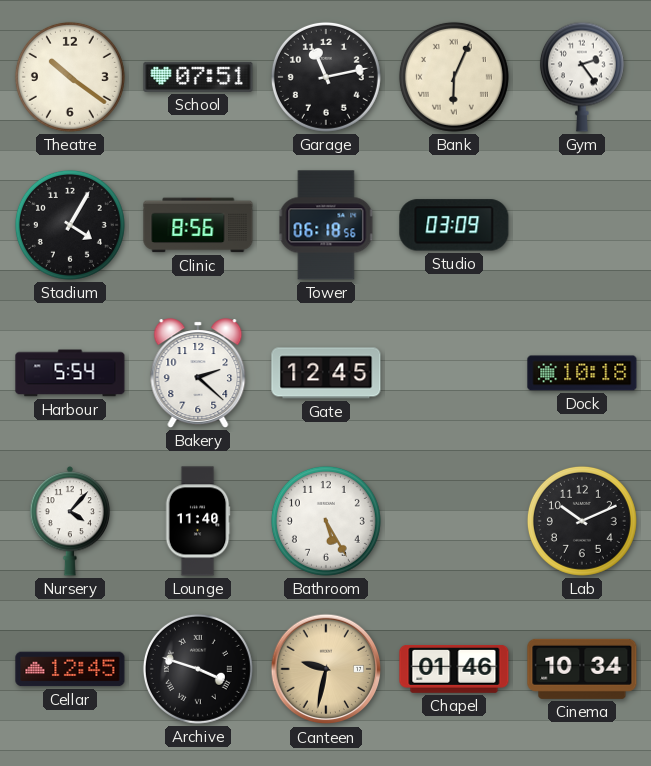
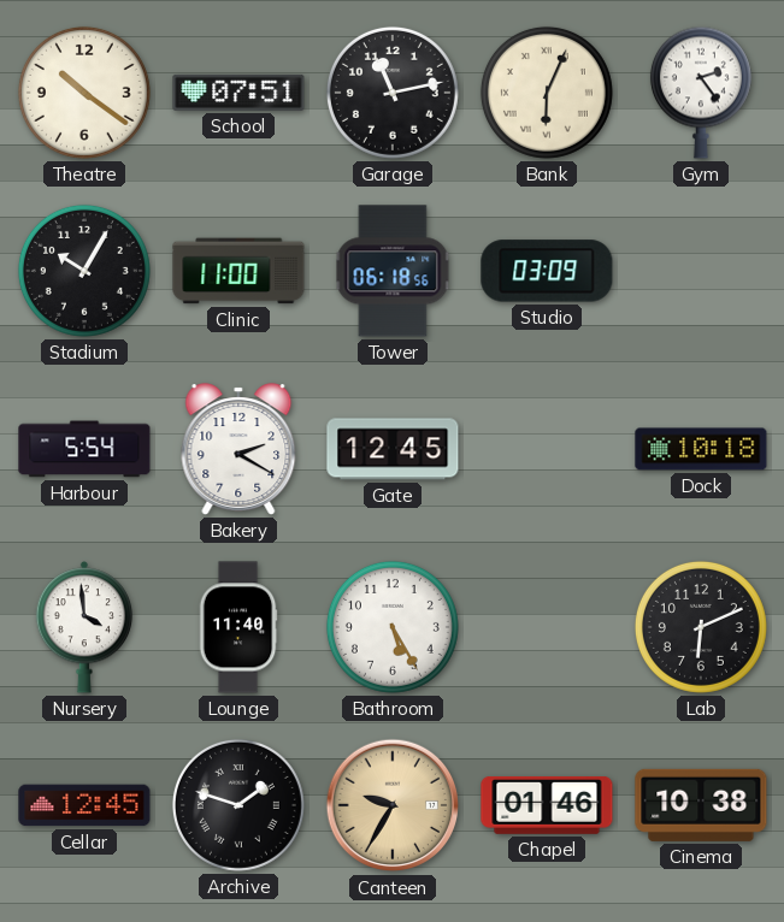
Stadium: 4:05 -> 10:05
Clinic: 8:56 -> 11:00
Bakery: 2:22 -> 2:20
Nursery: 4:07 -> 3:59
Lab: 10:11 -> 6:11
Archive: 3:48 -> 1:48
Canteen: 9:32 -> 9:35
Cinema: 10:34 -> 10:38
